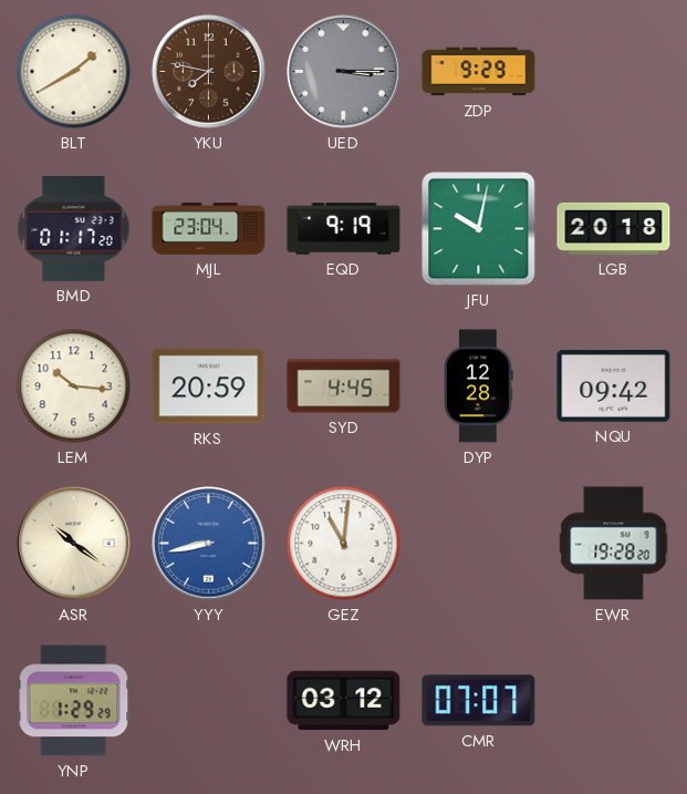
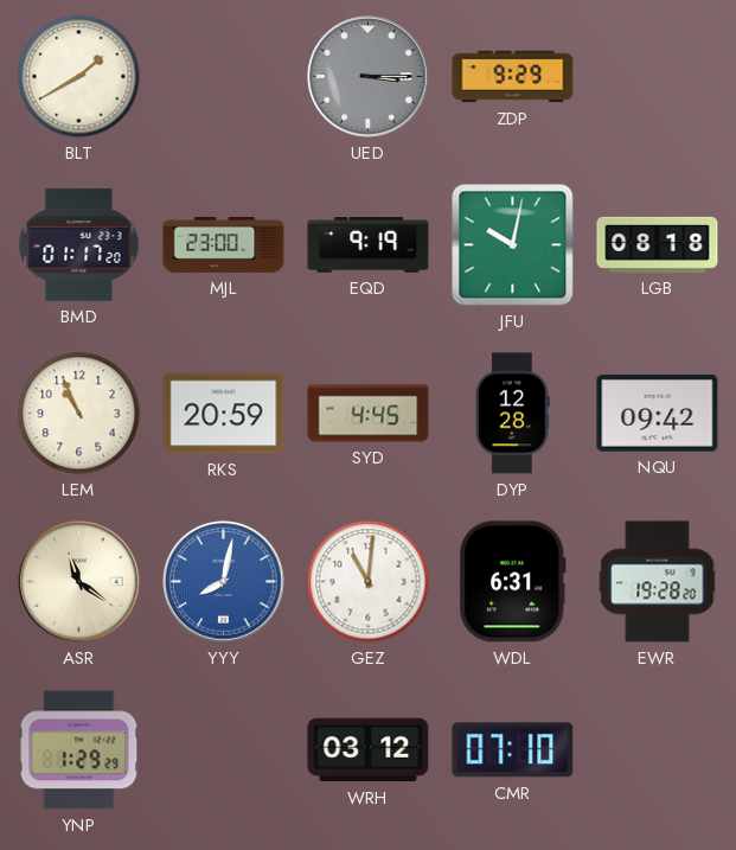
YKU: 7:47 -> none
MJL: 23:04 -> 23:00
LGB: 20:18 -> 08:18
LEM: 10:16 -> 10:56
ASR: 10:21 -> 11:21
YYY: 8:43 -> 8:02
WDL: none -> 6:31
CMR: 07:07 -> 07:10
